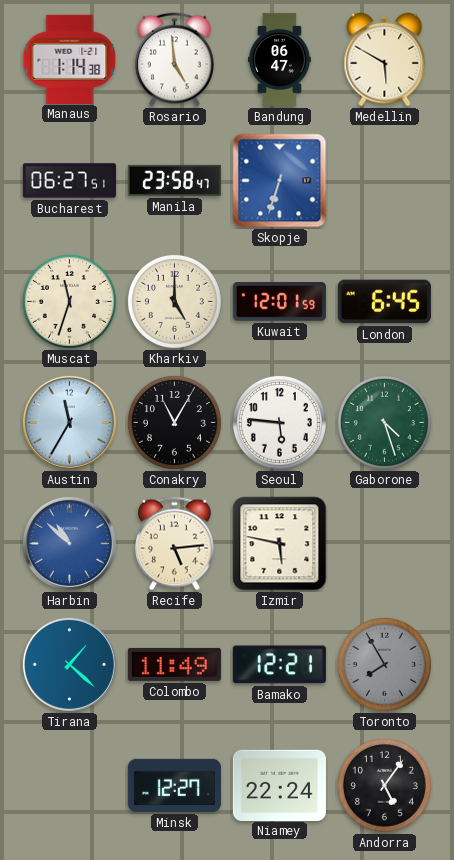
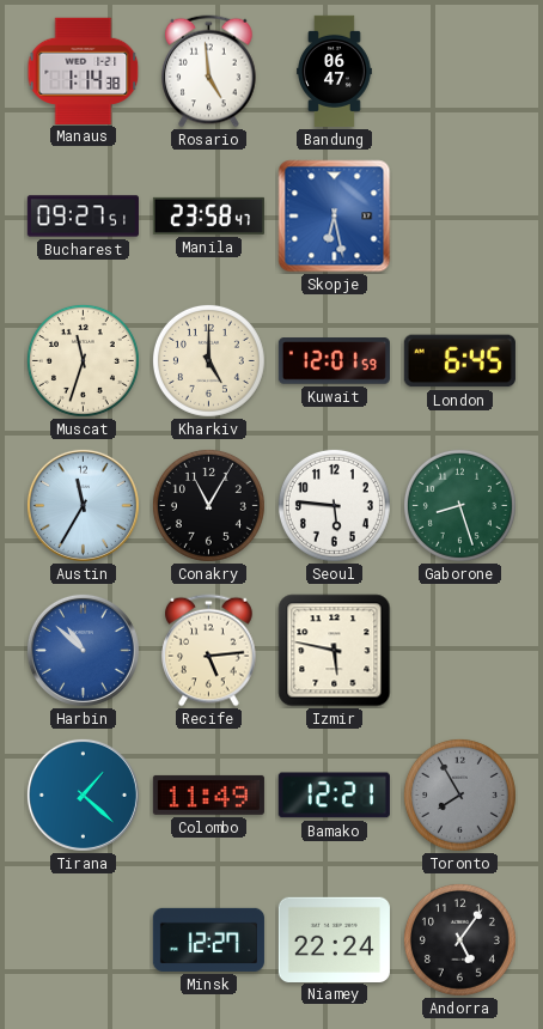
Medellin: 5:50 -> none
Bucharest: 06:27 -> 09:27
Skopje: 6:33 -> 6:28
Gaborone: 4:27 -> 8:27
